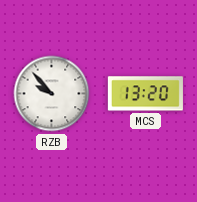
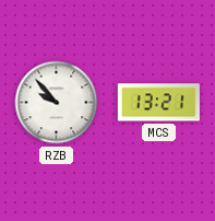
MCS: 13:20 -> 13:21
